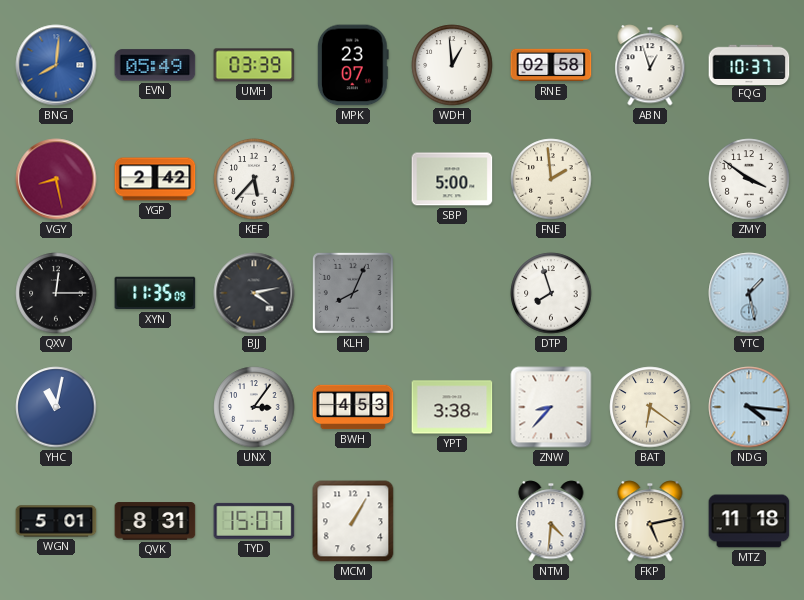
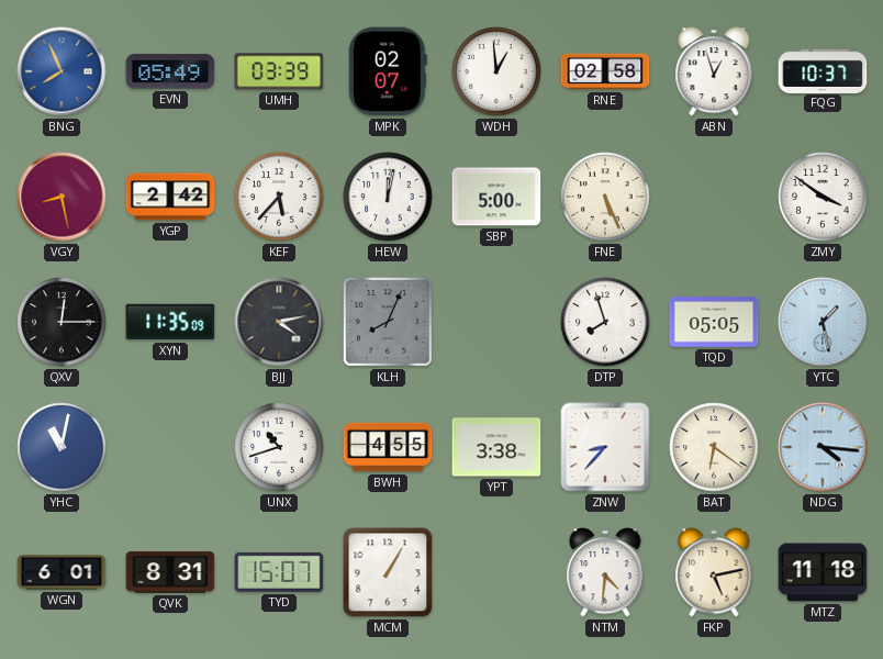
BNG: 8:01 -> 7:56
MPK: 23:07 -> 02:07
HEW: none -> 12:02
FNE: 1:59 -> 5:26
TQD: none -> 05:05
UNX: 3:06 -> 10:42
BWH: 4:53 -> 4:55
WGN: 5:01 -> 6:01
